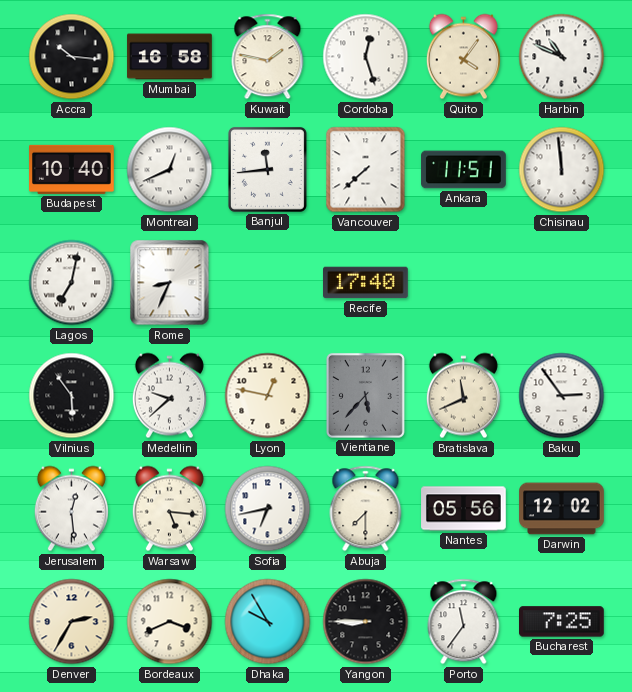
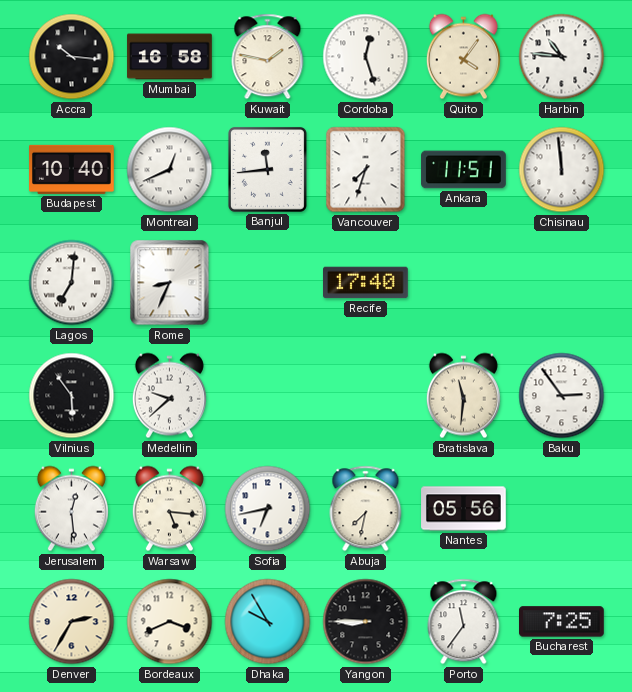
Harbin: 10:49 -> 10:46
Vancouver: 7:38 -> 7:33
Lagos: 7:02 -> 7:01
Lyon: 12:47 -> none
Vientiane: 5:37 -> none
Bratislava: 11:41 -> 11:31
Abuja: 7:30 -> 7:32
Darwin: 12:02 -> none
